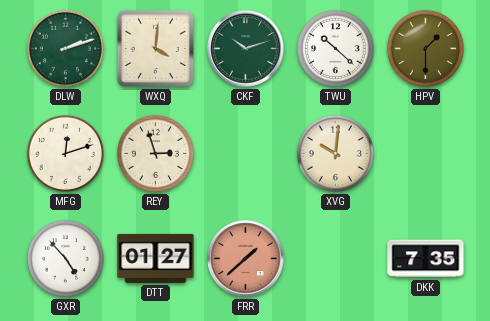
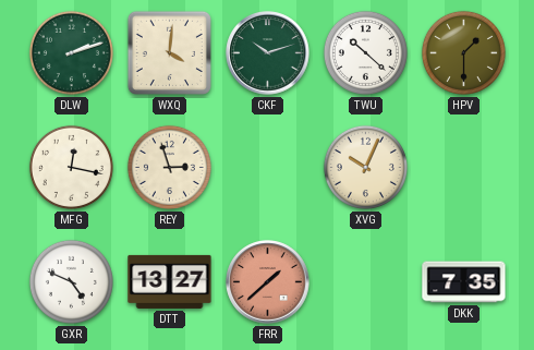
MFG: 12:12 -> 12:17
XVG: 10:01 -> 10:04
GXR: 4:53 -> 4:49
DTT: 01:27 -> 13:27
